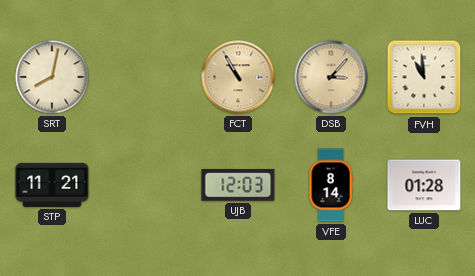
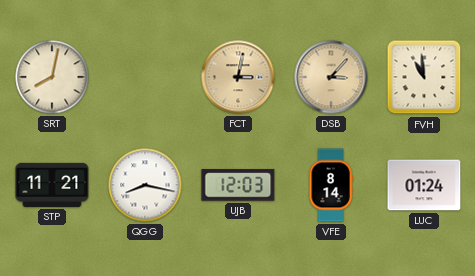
FCT: 10:55 -> 3:02
QGG: none -> 8:17
LUC: 01:28 -> 01:24
